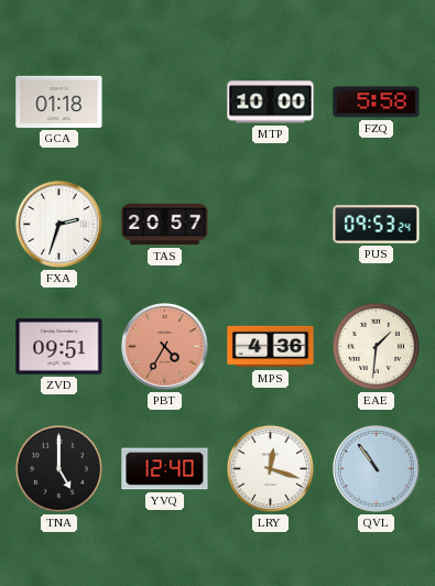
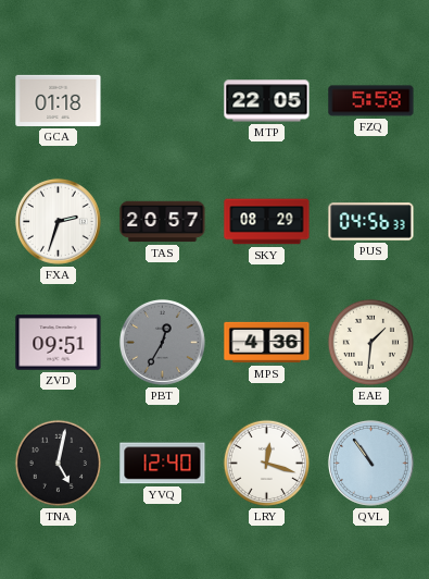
MTP: 10:00 -> 22:05
SKY: none -> 08:29
PUS: 09:53 -> 04:56
PBT: 4:35 -> 12:35
PBT dial: salmon -> grey
TNA: 5:00 -> 5:02
